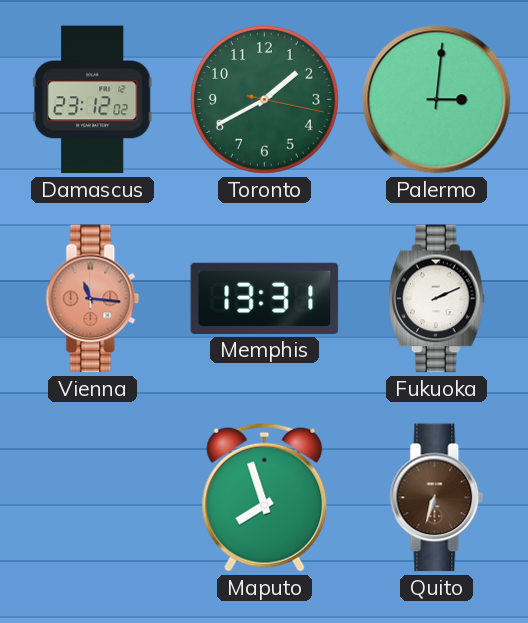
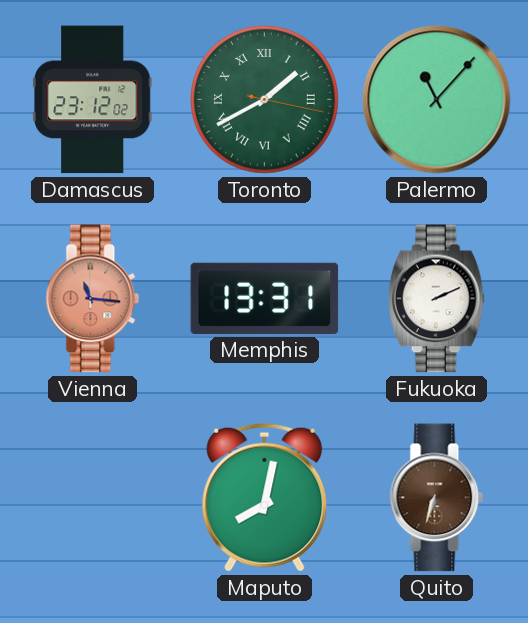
Toronto numerals: Arabic -> Roman
Palermo: 3:01 -> 11:07
Maputo: 7:57 -> 8:02
